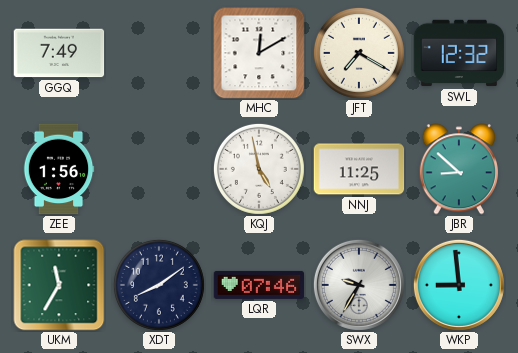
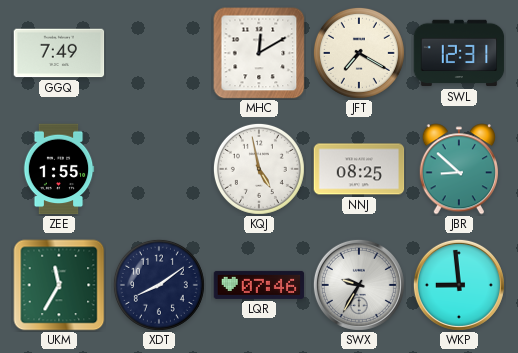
SWL: 12:32 -> 12:31
ZEE: 1:56 -> 1:55
NNJ: 11:25 -> 08:25
